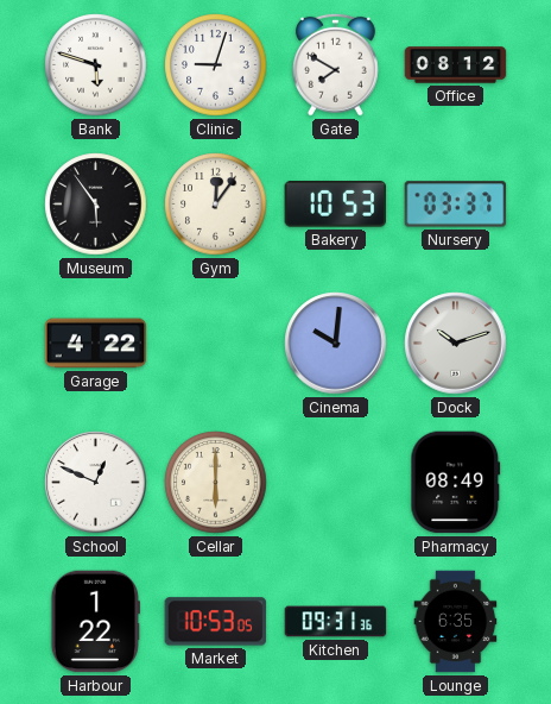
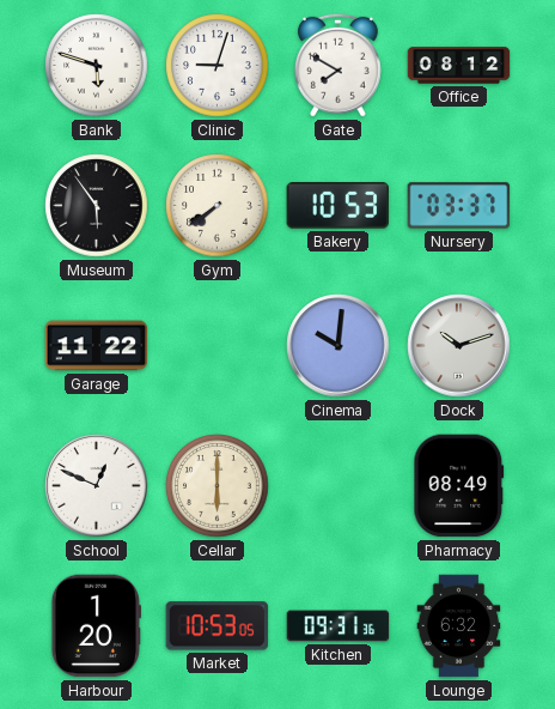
Gym: 12:06 -> 7:39
Garage: 4:22 -> 11:22
Harbour: 1:22 -> 1:20
Lounge: 6:35 -> 6:32
